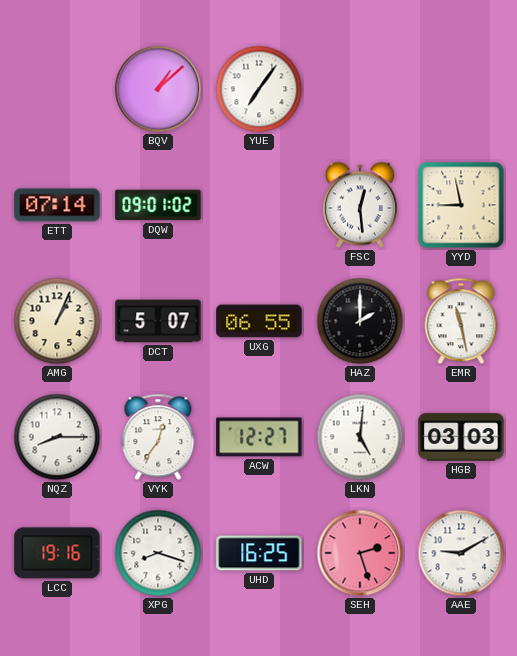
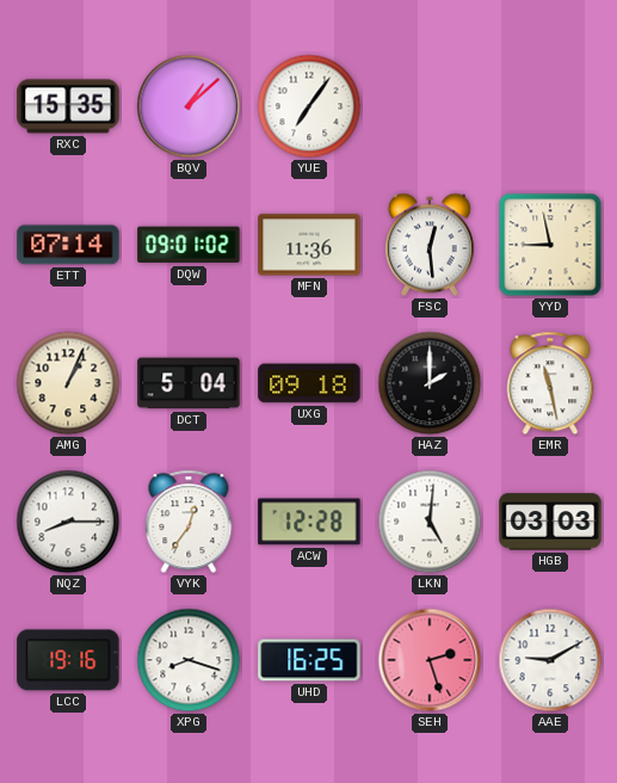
RXC: none -> 15:35
MFN: none -> 11:36
DCT: 5:07 -> 5:04
UXG: 06:55 -> 09:18
ACW: 12:27 -> 12:28
